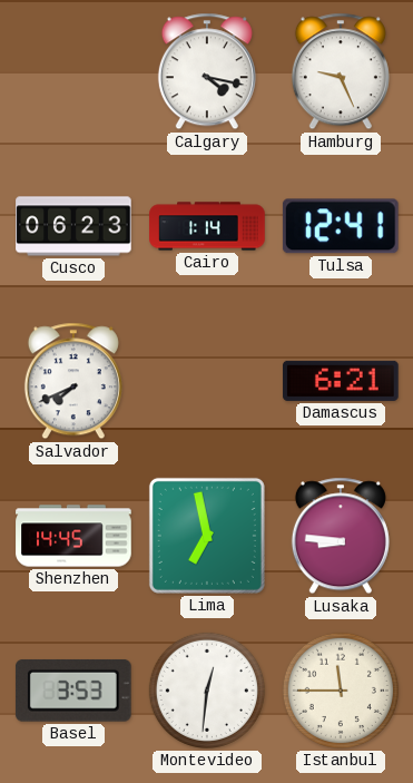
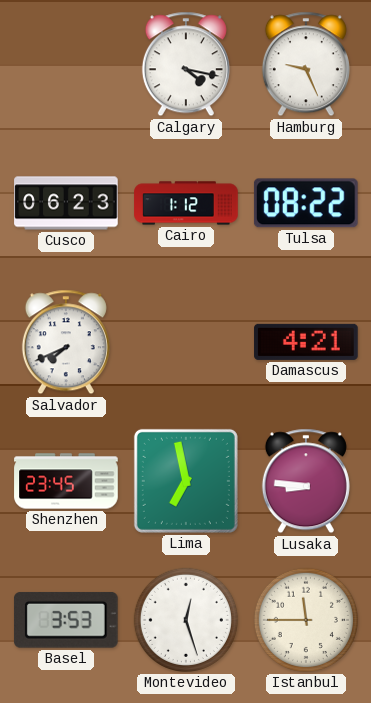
Cairo: 1:14 -> 1:12
Tulsa: 12:41 -> 08:22
Damascus: 6:21 -> 4:21
Shenzhen: 14:45 -> 23:45
Montevideo: 12:31 -> 12:27
